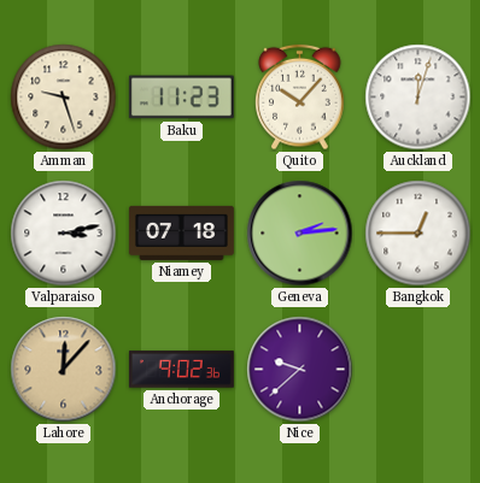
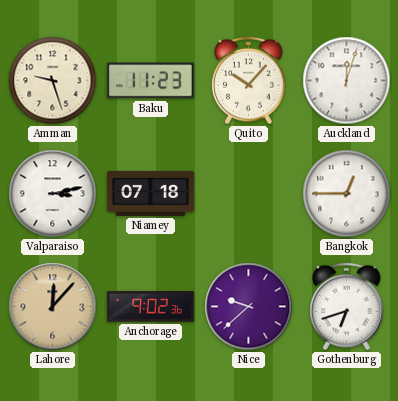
Geneva: 2:14 -> none
Gothenburg: none -> 6:42
